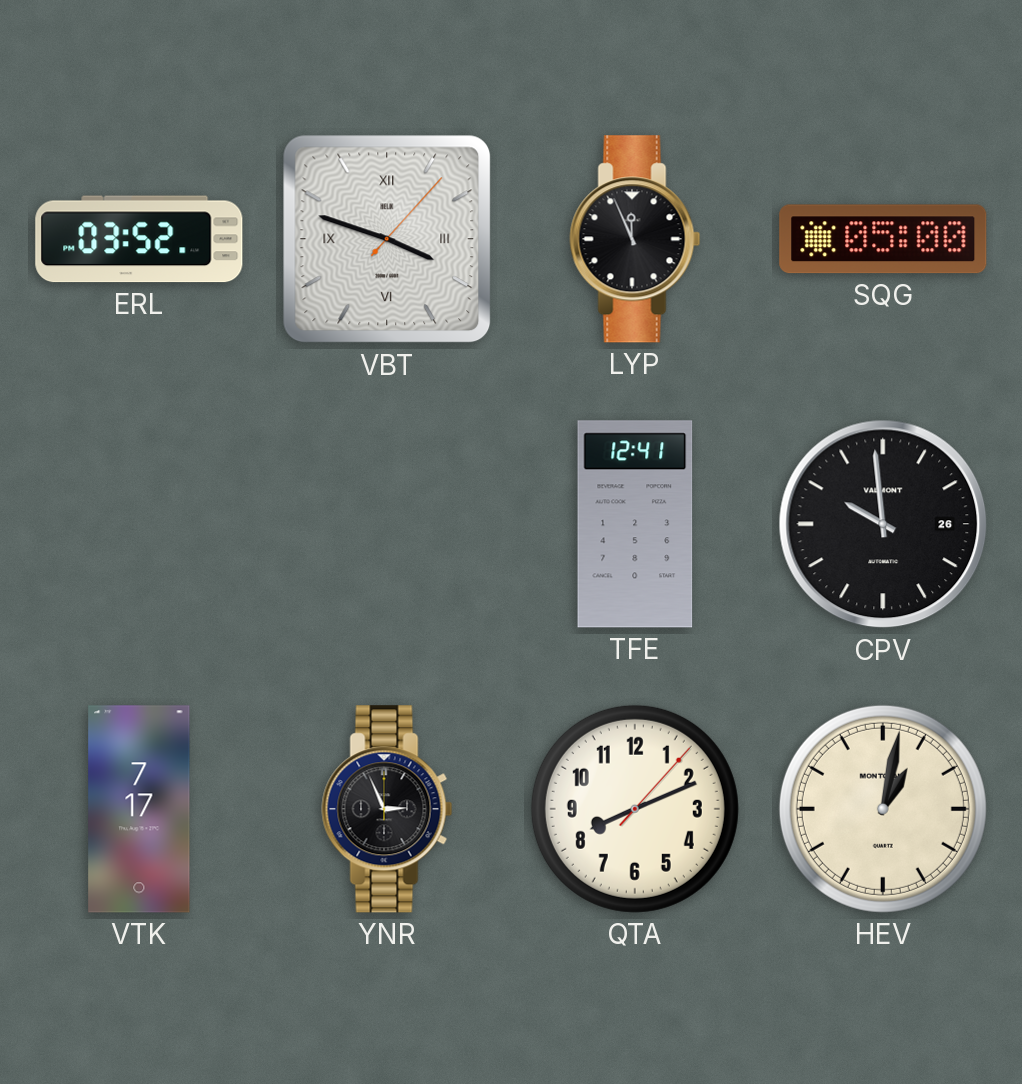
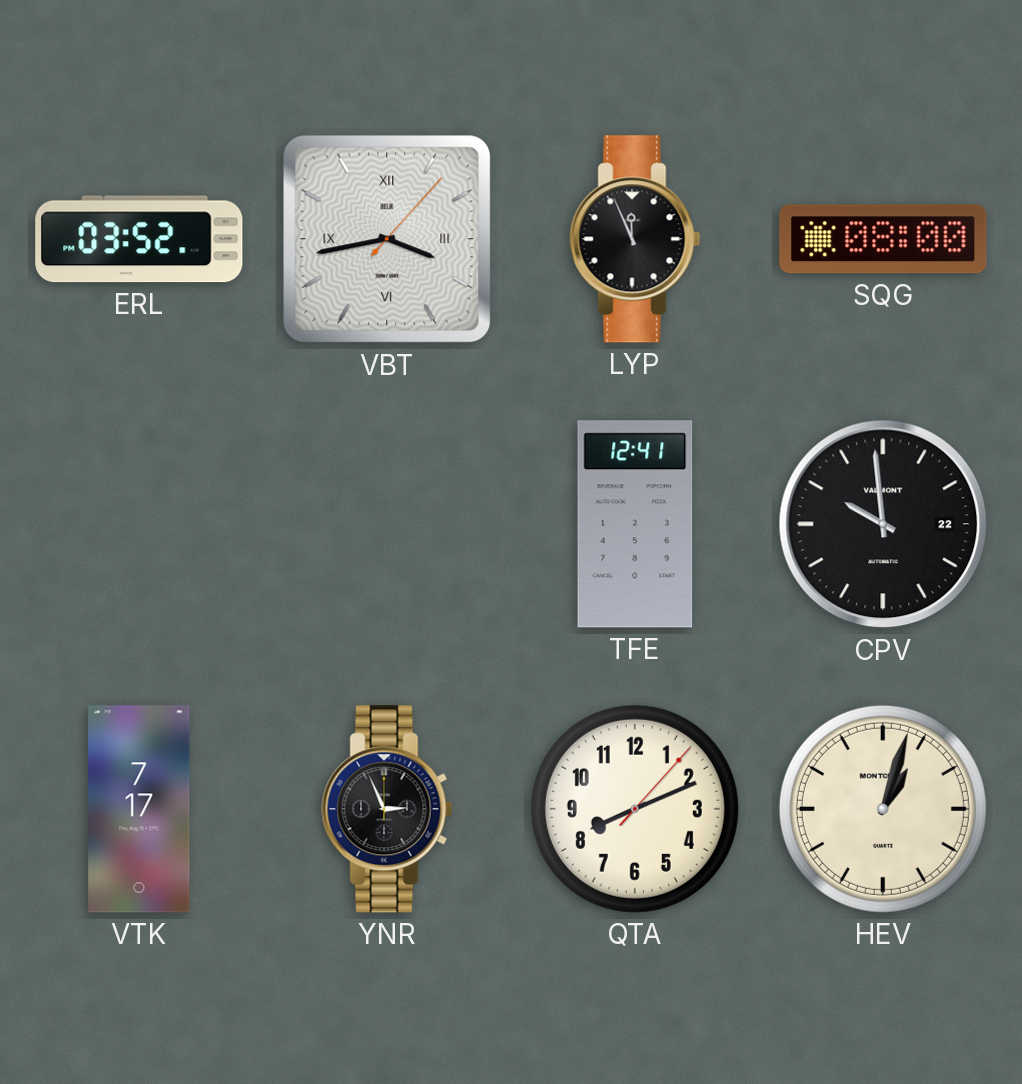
VBT: 3:48 -> 3:43
SQG: 05:00 -> 08:00
CPV date: 26 -> 22
HEV: 1:02 -> 1:03
